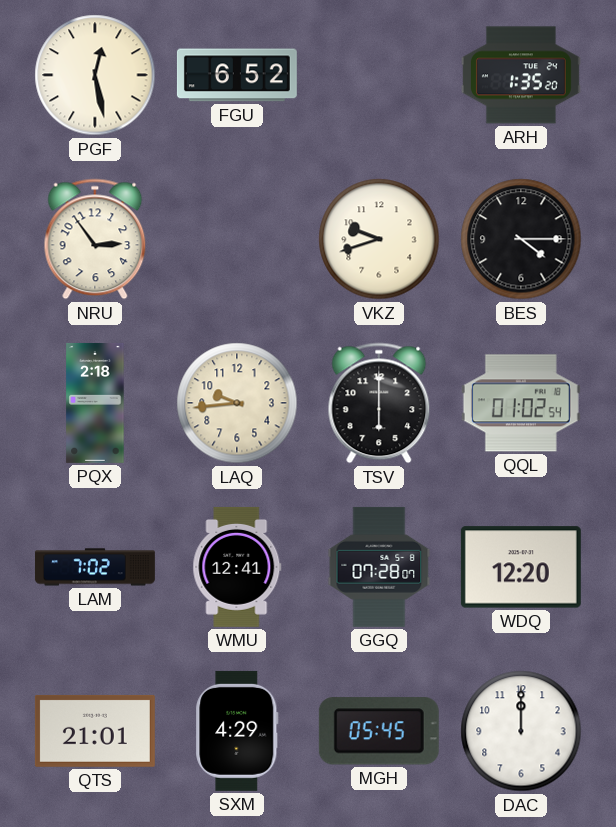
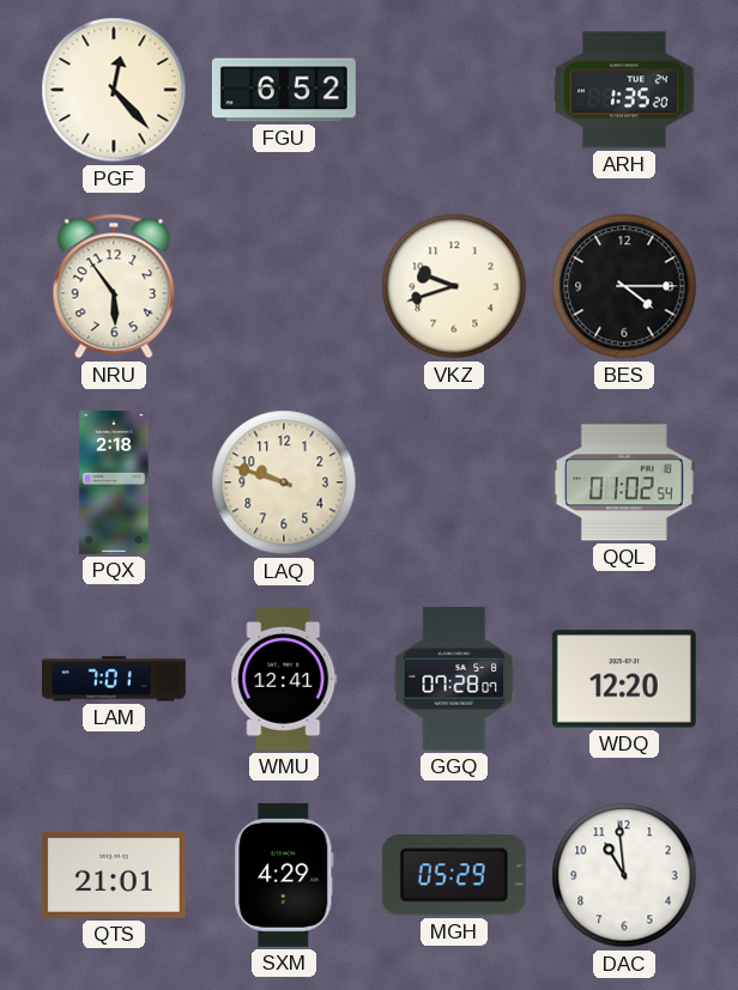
PGF: 12:28 -> 12:23
NRU: 2:54 -> 5:54
LAQ: 9:44 -> 9:48
TSV: 6:00 -> none
LAM: 7:02 -> 7:01
MGH: 05:45 -> 05:29
DAC: 12:00 -> 10:59
